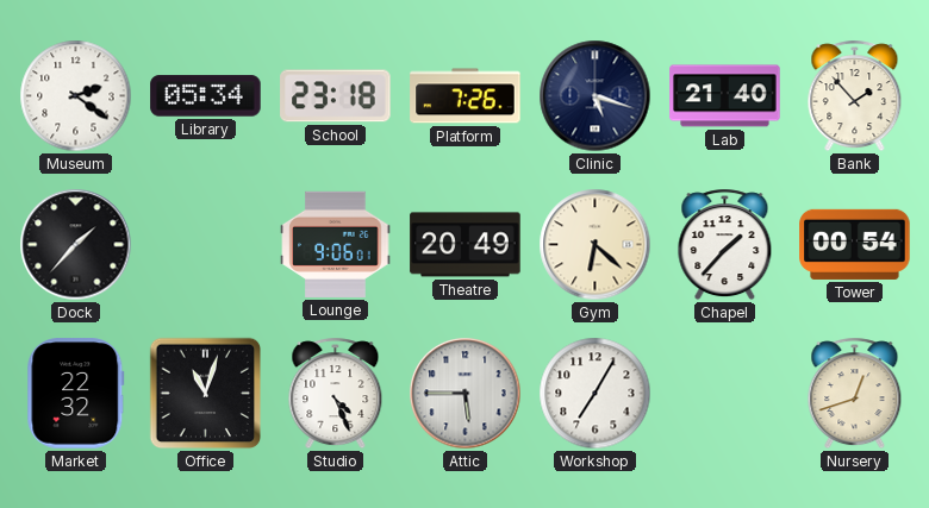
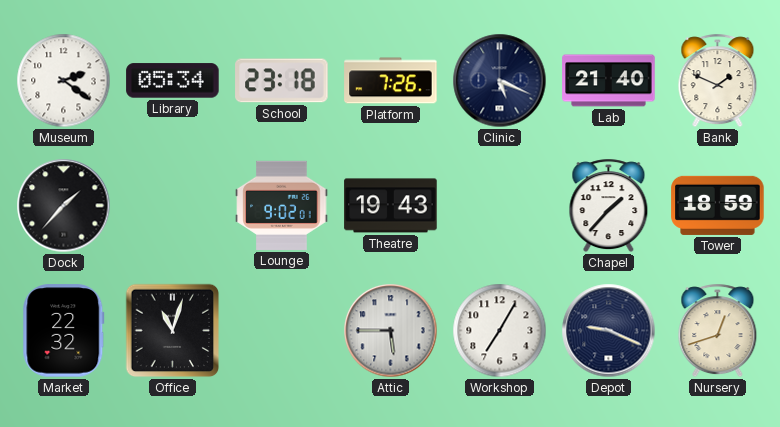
Clinic: 5:18 -> 5:19
Bank: 1:53 -> 1:49
Lounge: 9:06 -> 9:02
Theatre: 20:49 -> 19:43
Gym: 6:22 -> none
Tower: 00:54 -> 18:59
Studio: 4:26 -> none
Depot: none -> 9:19
